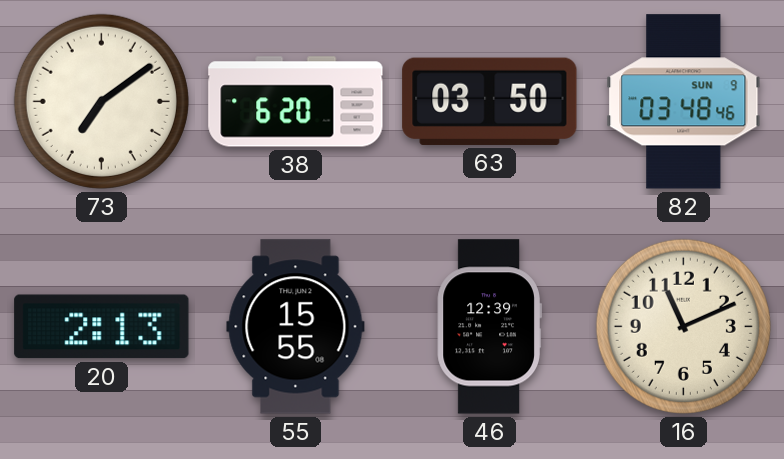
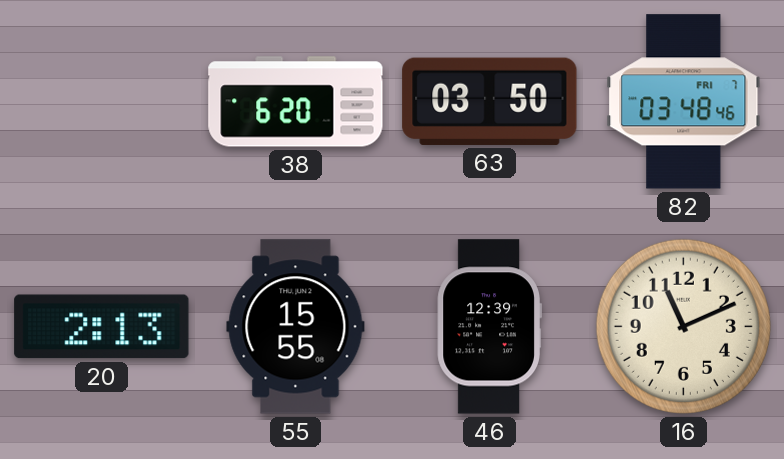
73: 7:09 -> none
82 date: SUN 9 -> FRI 7
